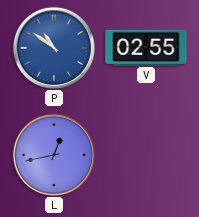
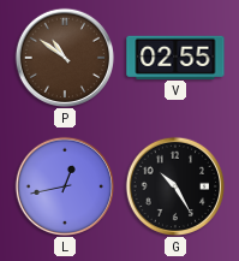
P dial: blue -> brown
G: none -> 10:25
